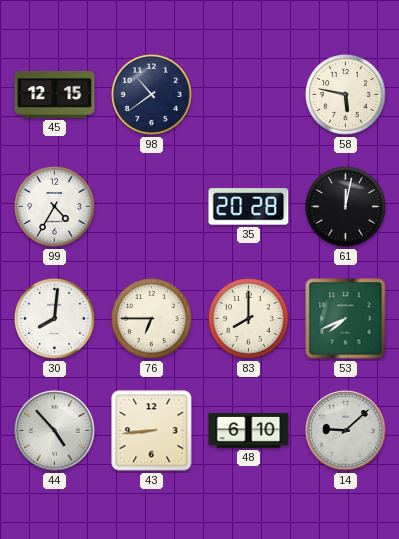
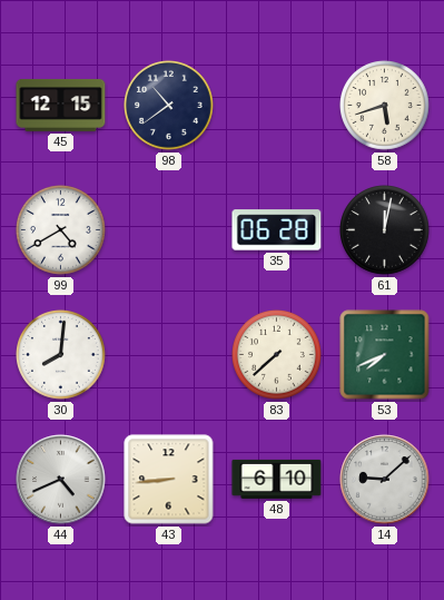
58: 5:47 -> 5:42
99: 4:35 -> 4:40
35: 20:28 -> 06:28
76: 6:45 -> none
83: 8:00 -> 7:38
44: 4:53 -> 4:41
